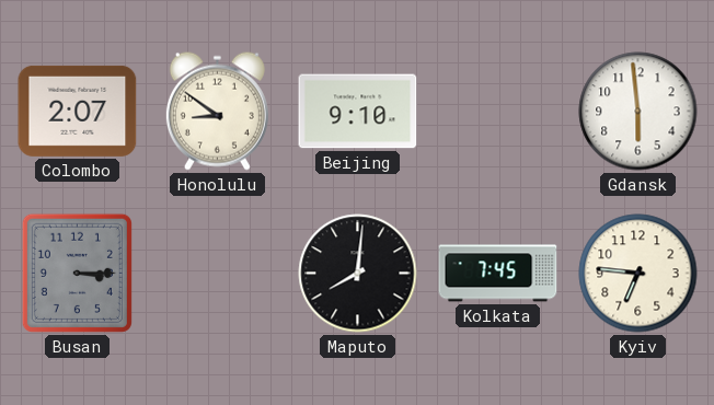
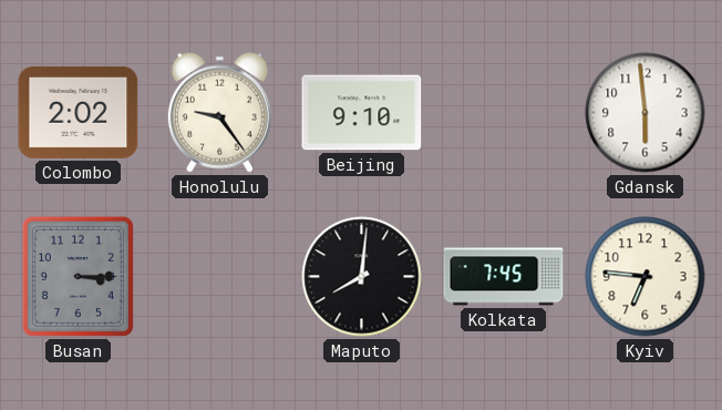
Colombo: 2:07 -> 2:02
Honolulu: 8:51 -> 9:24
